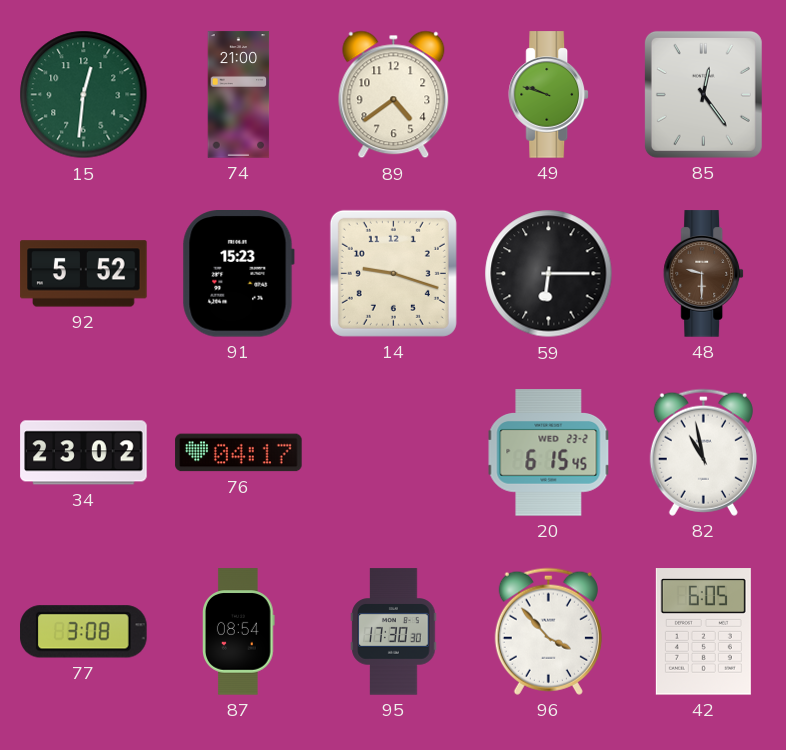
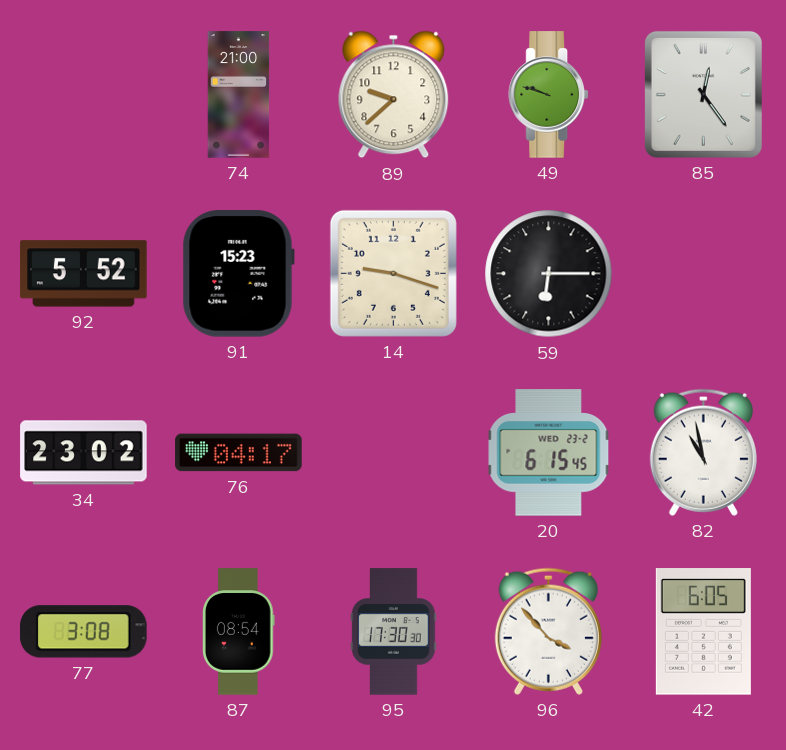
15: 12:31 -> none
89: 4:39 -> 9:38
48: 9:30 -> none
